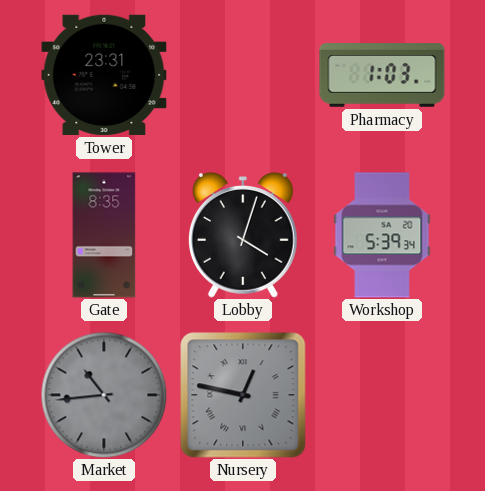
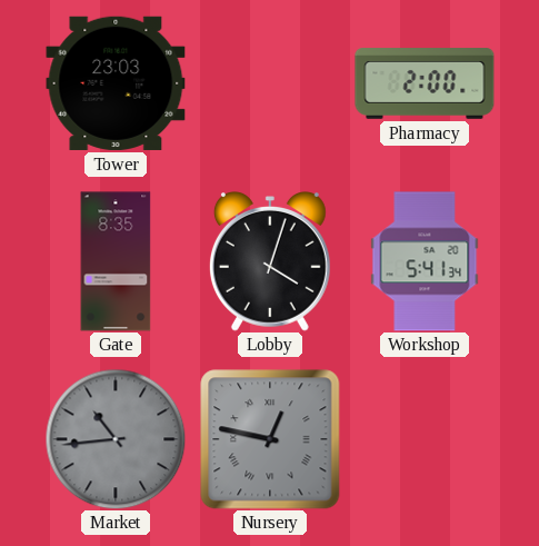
Tower: 23:31 -> 23:03
Pharmacy: 1:03 -> 2:00
Workshop: 5:39 -> 5:41
